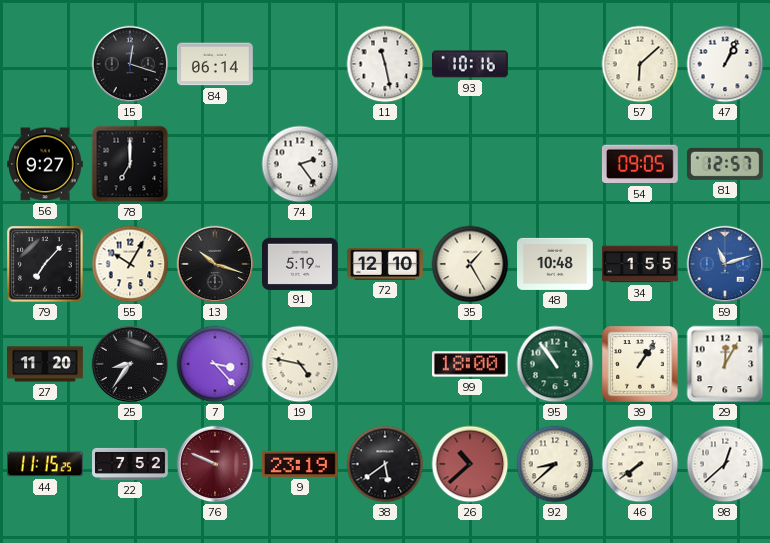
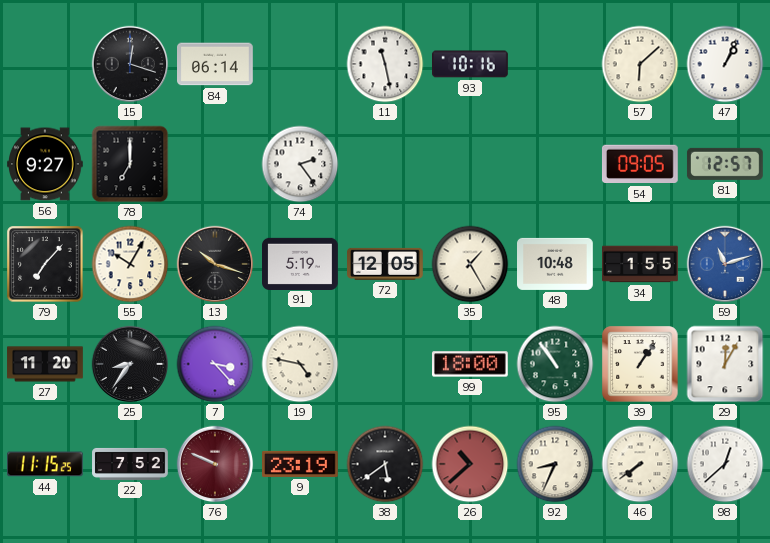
72: 12:10 -> 12:05
92: 8:38 -> 8:34
